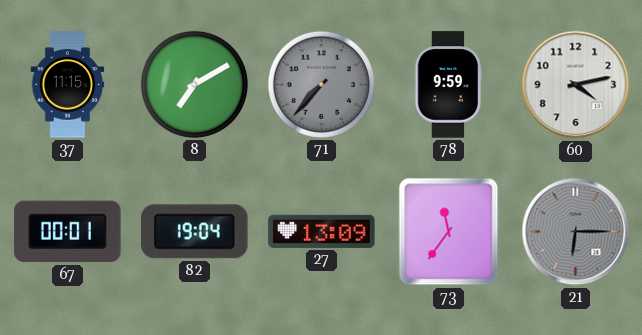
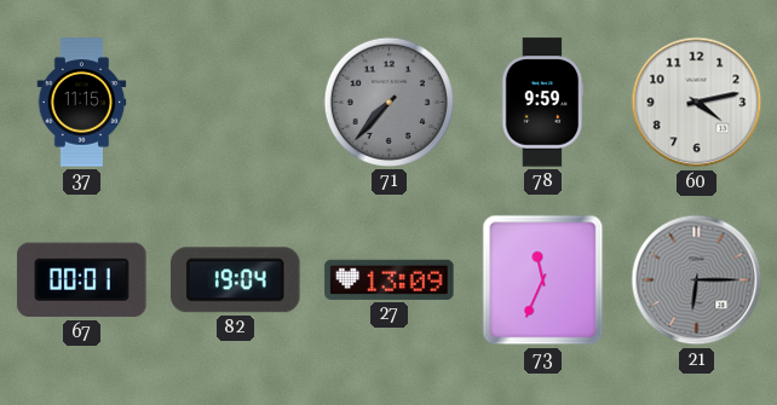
8: 7:10 -> none
73: 11:36 -> 11:34
